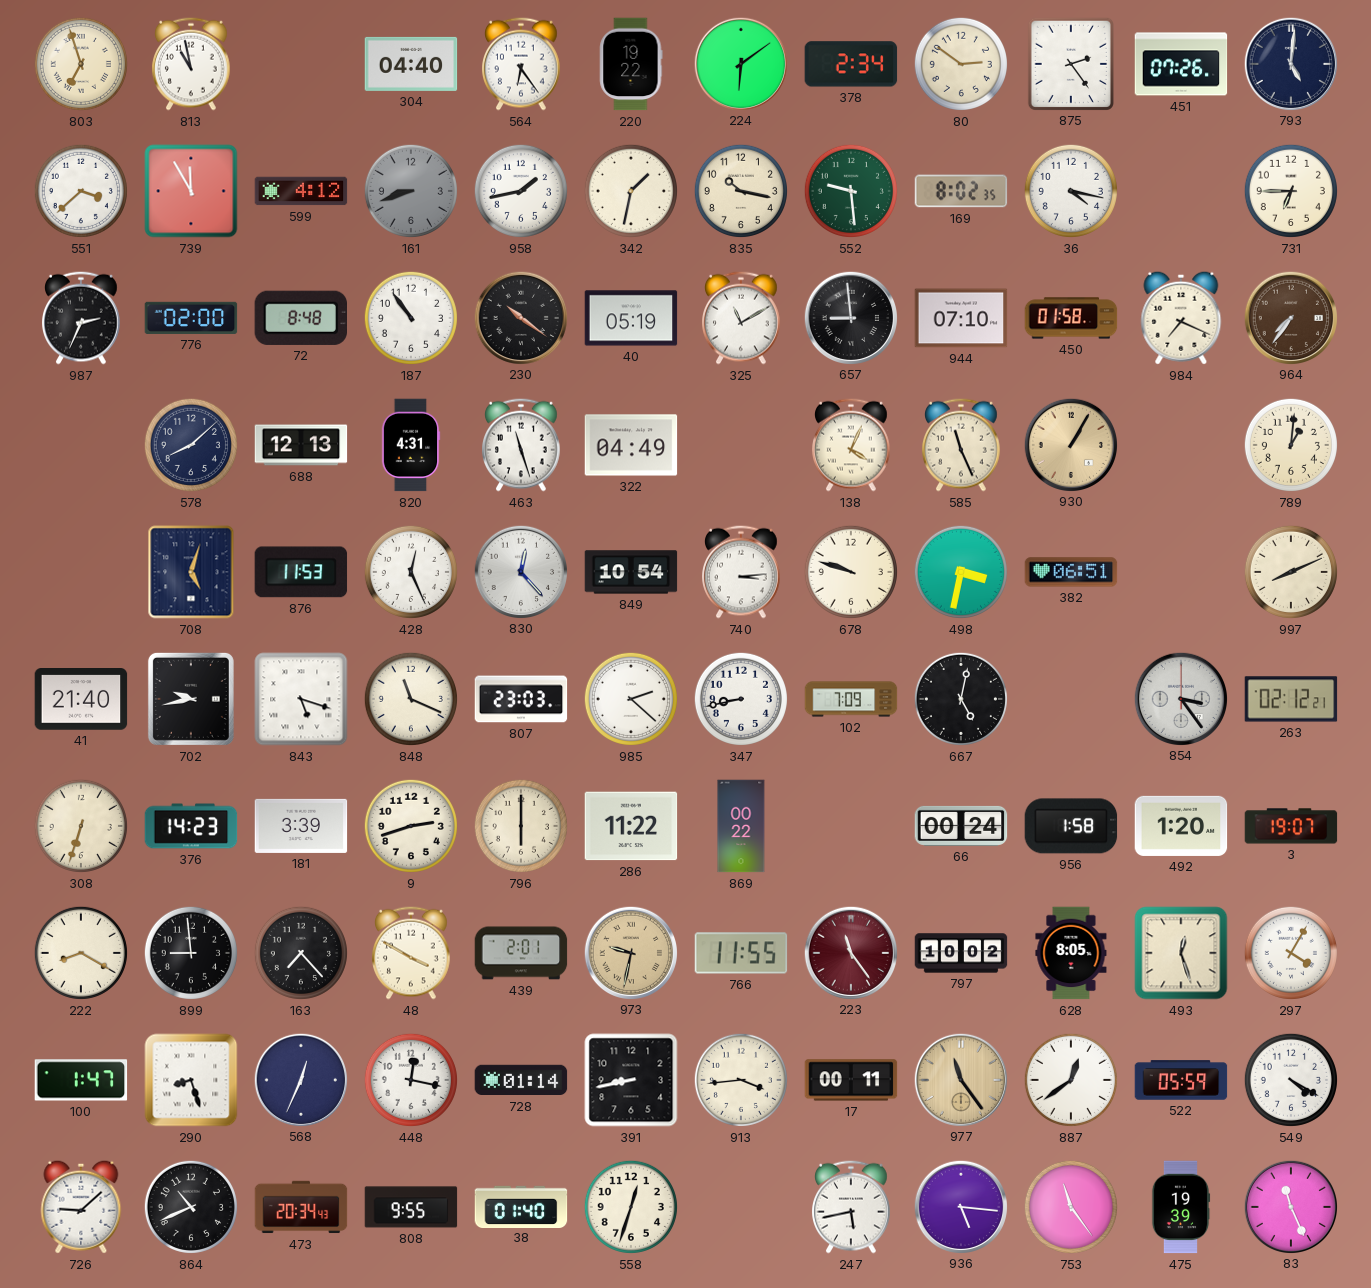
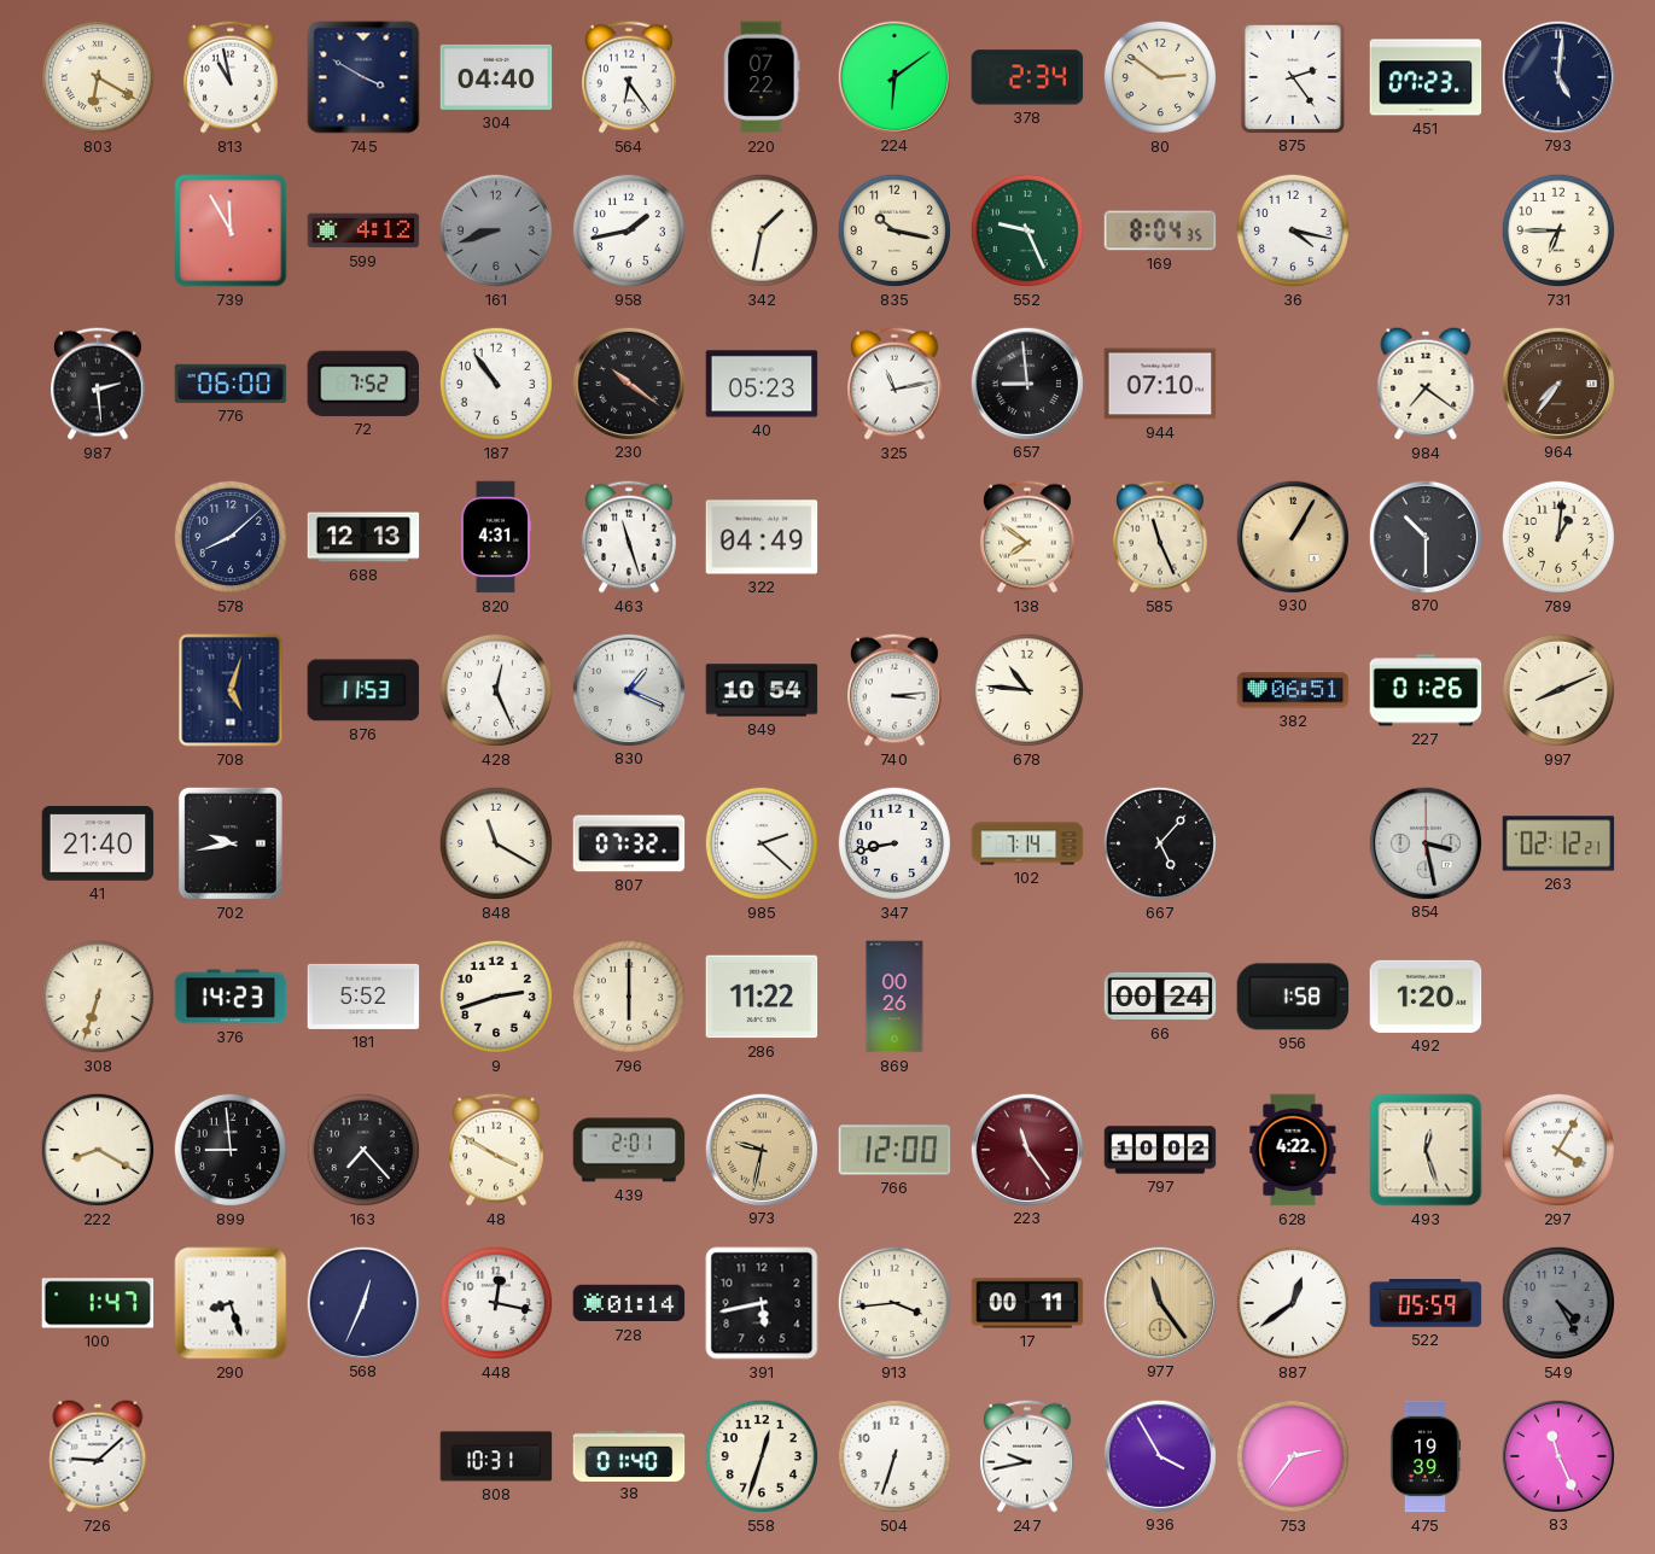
803: 6:57 -> 6:20
745: none -> 3:50
220: 19:22 -> 07:22
451: 07:26 -> 07:23
551: 3:38 -> none
552: 9:29 -> 9:26
169: 8:02 -> 8:04
987: 2:34 -> 2:29
776: 02:00 -> 06:00
72: 8:48 -> 7:52
40: 05:19 -> 05:23
325: 11:10 -> 11:13
450: 01:58 -> none
984: 7:19 -> 7:21
138: 4:04 -> 7:51
870: none -> 10:30
830: 12:23 -> 1:19
678: 9:48 -> 10:46
498: 3:32 -> none
227: none -> 01:26
843: 5:18 -> none
848: 11:19 -> 11:20
807: 23:03 -> 07:32
102: 7:09 -> 7:14
667: 5:02 -> 5:07
854: 3:24 -> 3:28
181: 3:39 -> 5:52
869: 00:22 -> 00:26
3: 19:07 -> none
766: 11:55 -> 12:00
628: 8:05 -> 4:22
391: 8:43 -> 5:43
549: 4:20 -> 4:25
549 dial: white -> grey
864: 10:41 -> none
473: 20:34 -> none
808: 9:55 -> 10:31
504: none -> 6:33
247: 5:43 -> 9:43
936: 5:16 -> 3:55
753: 11:24 -> 2:36
